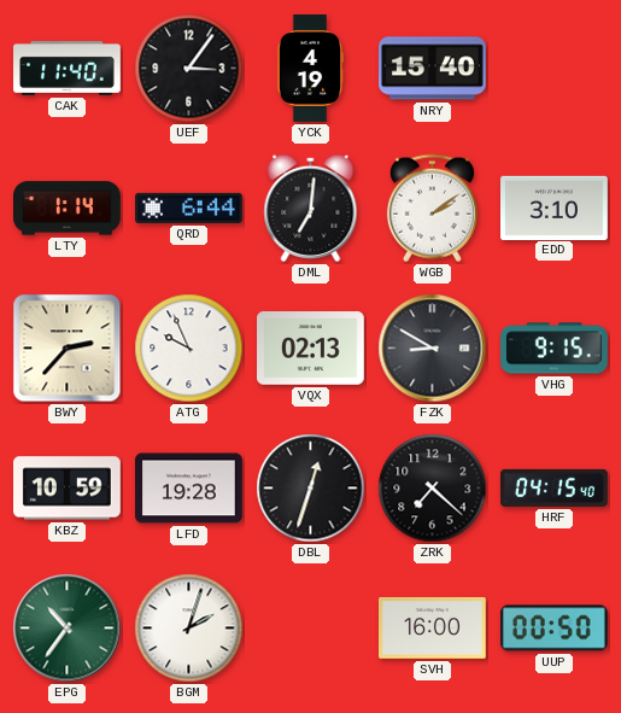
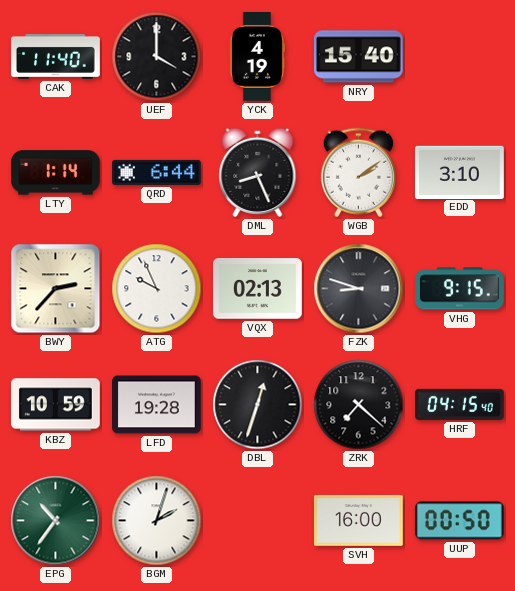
UEF: 3:06 -> 4:00
DML: 7:01 -> 8:26
FZK: 8:50 -> 8:48
